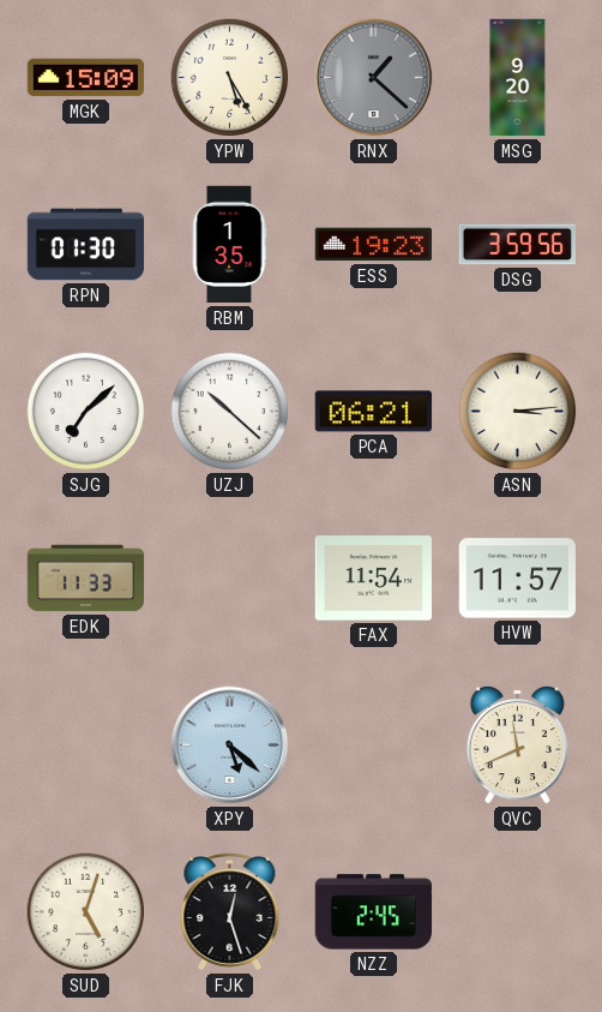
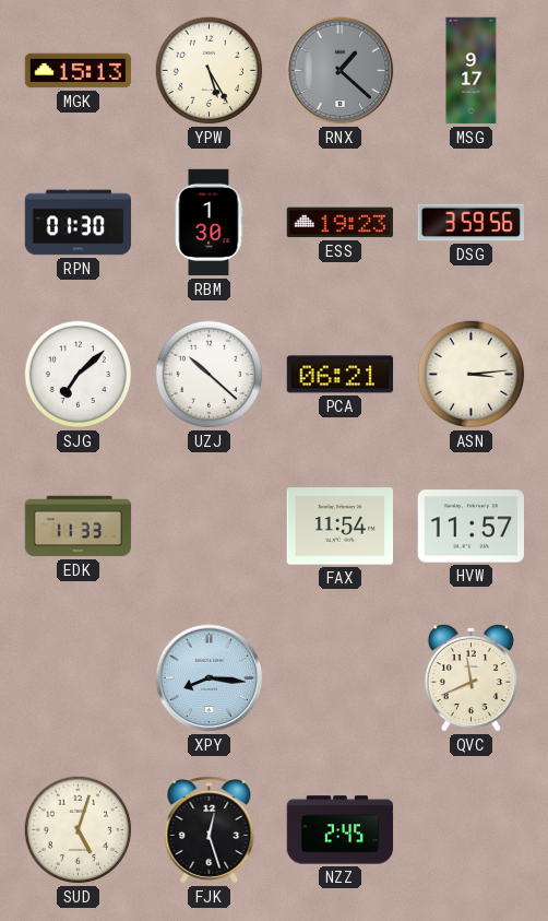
MGK: 15:09 -> 15:13
MSG: 9:20 -> 9:17
RBM: 1:35 -> 1:30
XPY: 5:22 -> 8:16
